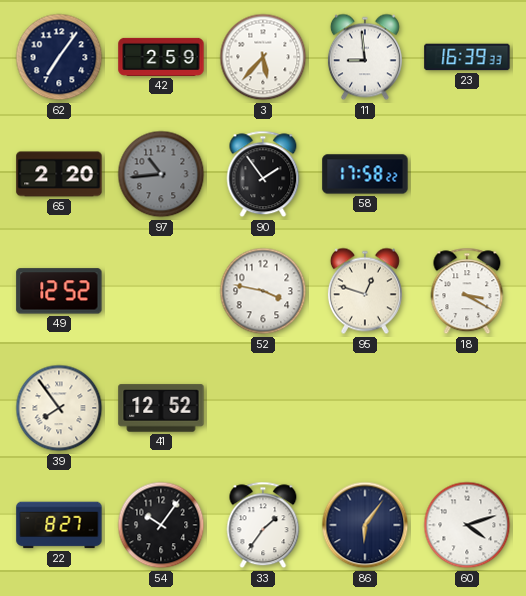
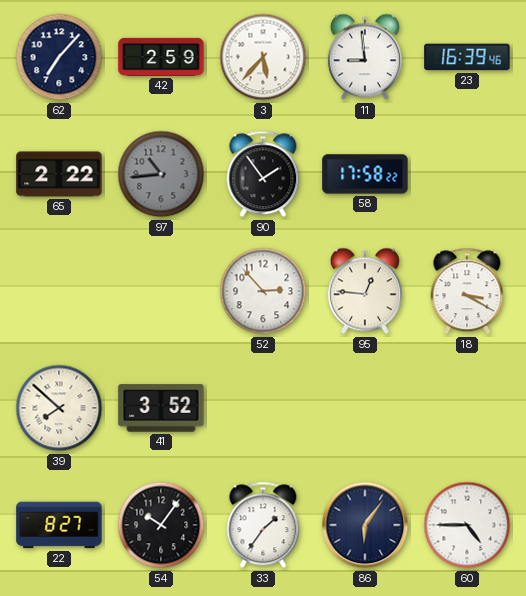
62: 7:06 -> 7:07
23: 16:39:33 -> 16:39:46
65: 2:20 -> 2:22
49: 12:52 -> none
52: 3:47 -> 2:53
95: 12:48 -> 12:46
39: 7:54 -> 7:52
41: 12:52 -> 3:52
60: 4:12 -> 4:45
